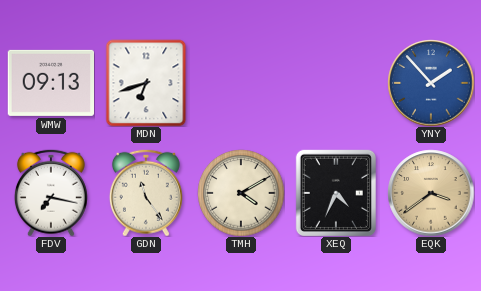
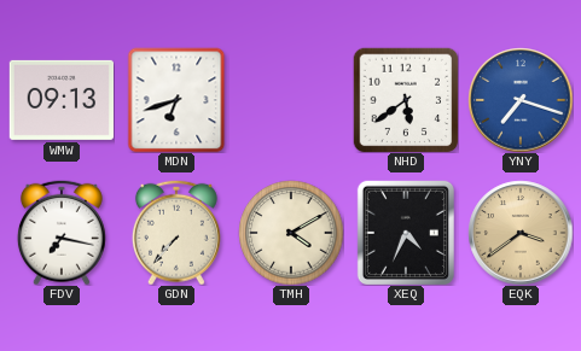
NHD: none -> 5:39
YNY: 1:53 -> 7:18
GDN: 11:24 -> 7:37
